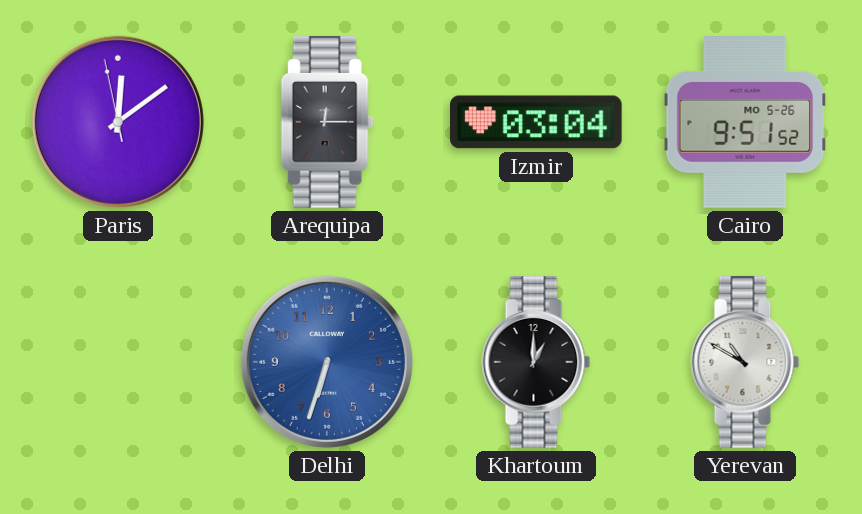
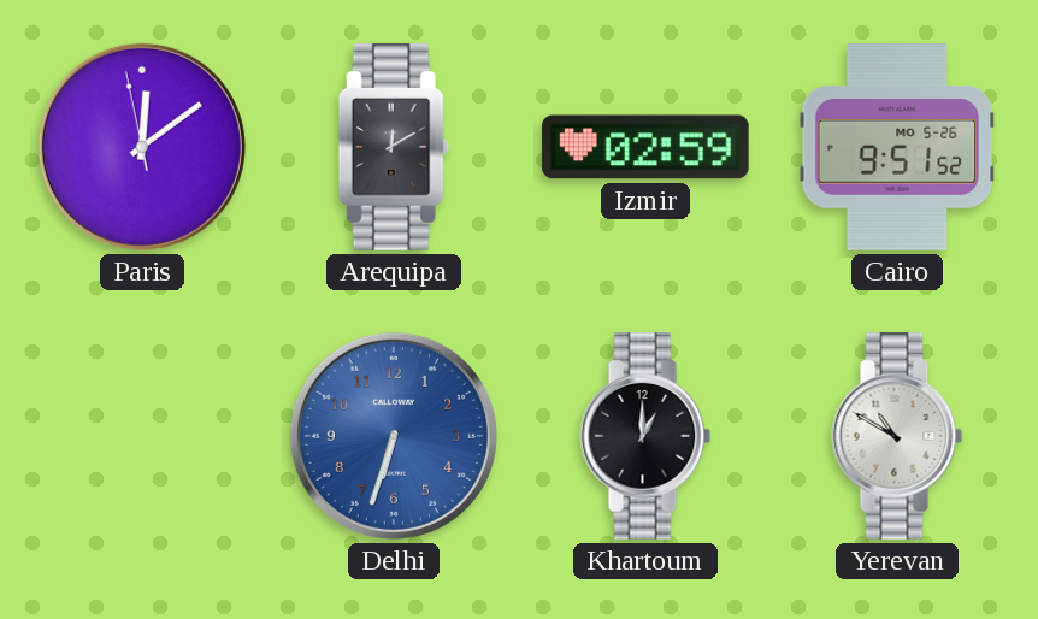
Arequipa: 12:15 -> 12:10
Izmir: 03:04 -> 02:59
